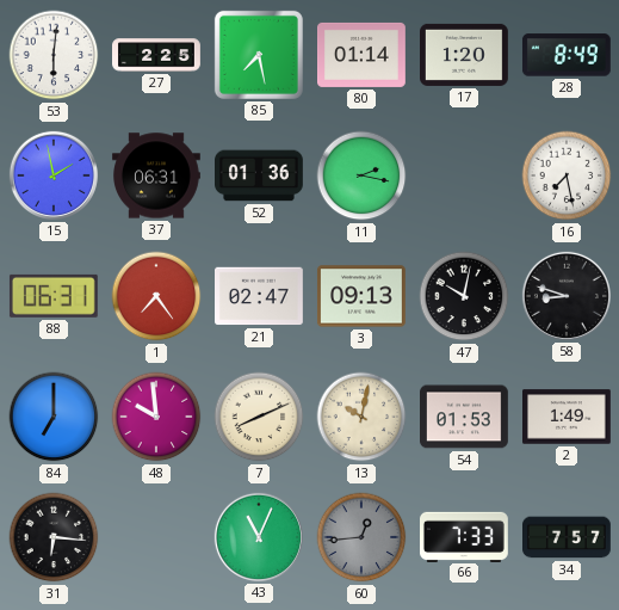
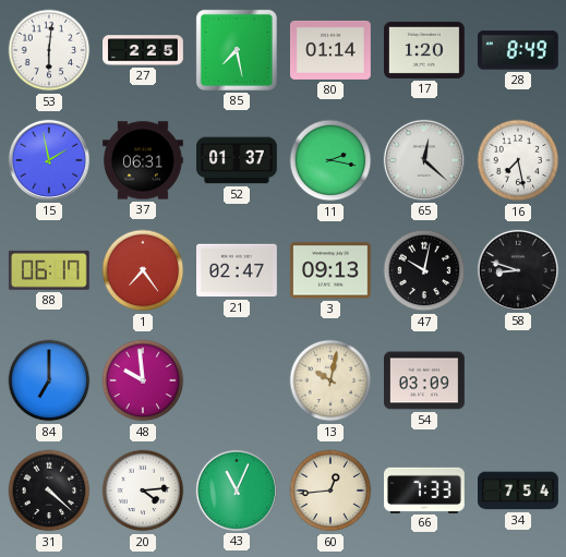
52: 01:36 -> 01:37
65: none -> 12:22
88: 06:31 -> 06:17
7: 8:11 -> none
54: 01:53 -> 03:09
2: 1:49 -> none
31: 6:16 -> 4:22
20: none -> 4:14
60 dial: grey -> cream
34: 7:57 -> 7:54
